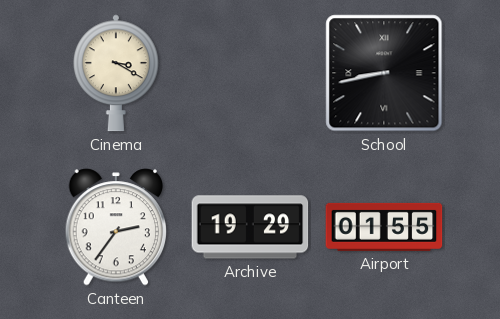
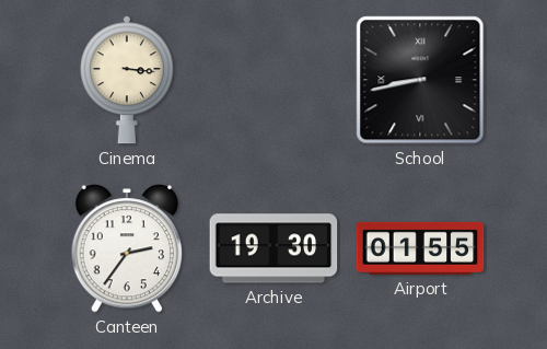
Cinema: 3:20 -> 3:16
Archive: 19:29 -> 19:30
